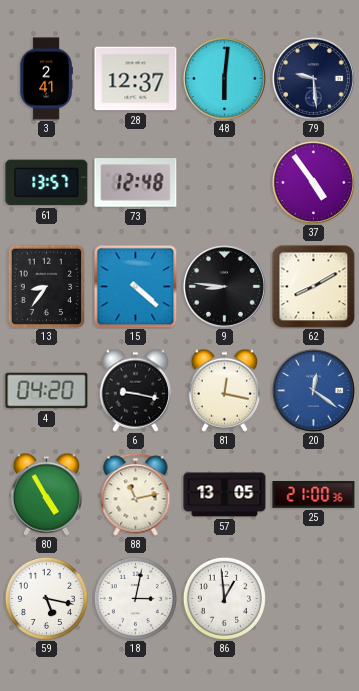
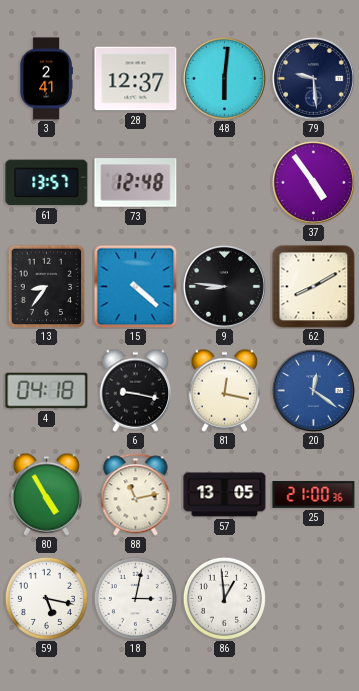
4: 04:20 -> 04:18
